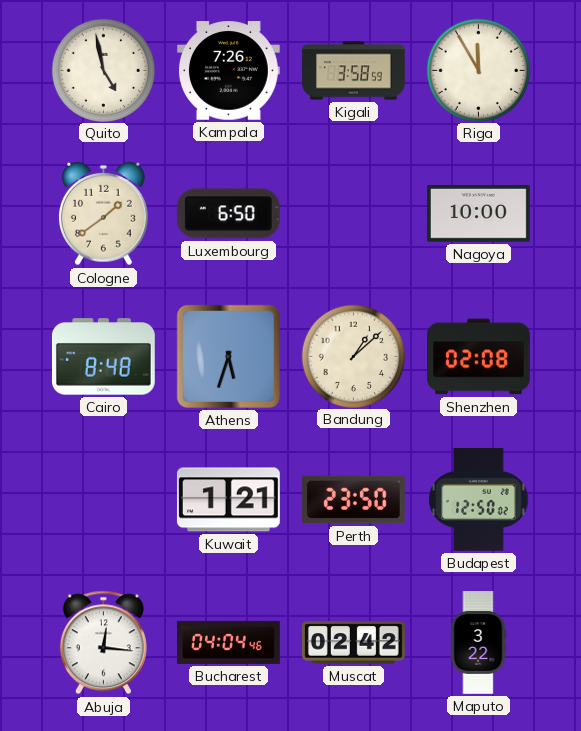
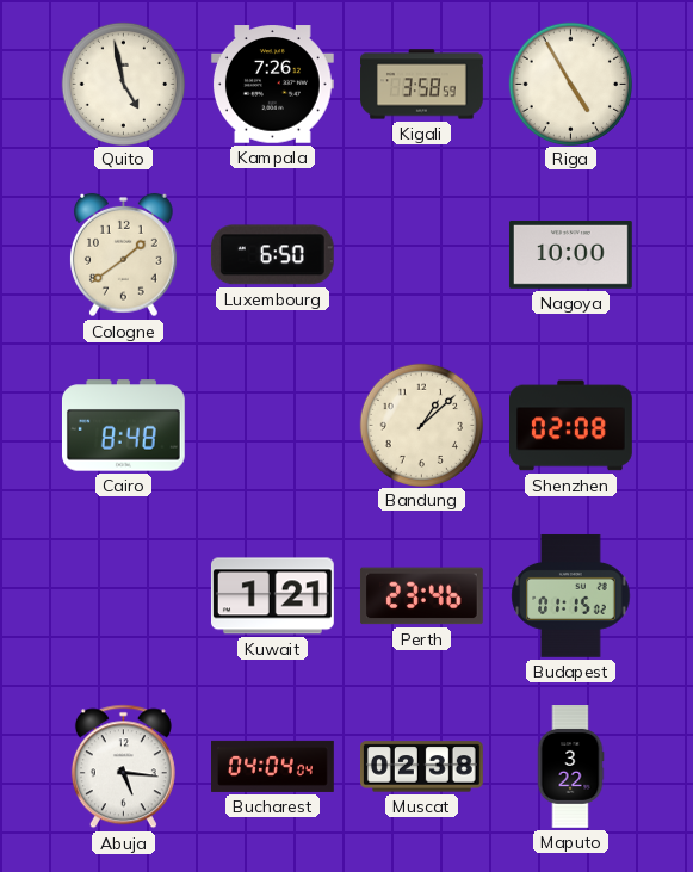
Riga: 11:55 -> 4:55
Athens: 5:33 -> none
Perth: 23:50 -> 23:46
Budapest: 12:50 -> 01:15
Abuja: 12:16 -> 5:16
Bucharest: 04:04:46 -> 04:04:04
Muscat: 02:42 -> 02:38
